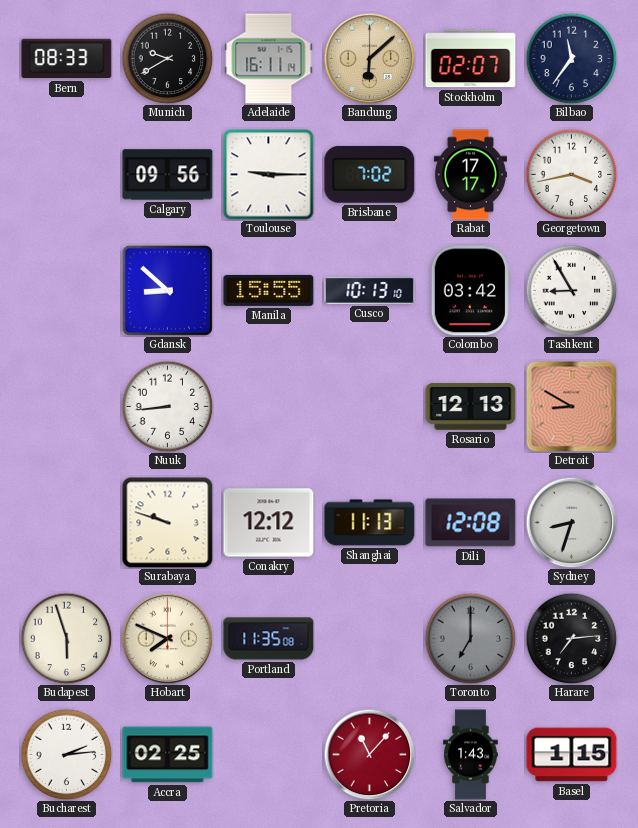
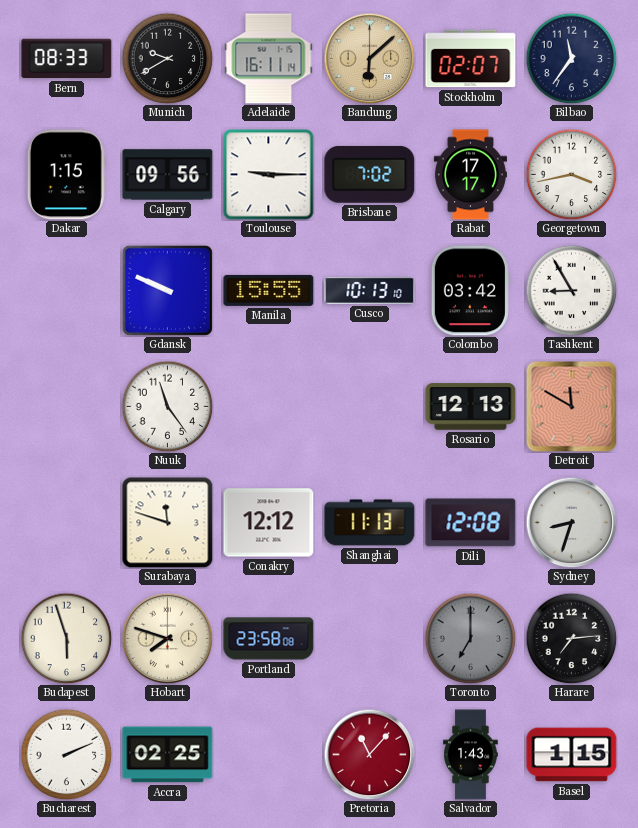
Dakar: none -> 1:15
Gdansk: 8:52 -> 9:49
Nuuk: 8:44 -> 11:24
Detroit: 8:50 -> 11:50
Surabaya: 9:48 -> 11:48
Hobart: 7:49 -> 7:48
Portland: 11:35 -> 23:58
Bucharest: 2:14 -> 2:11
